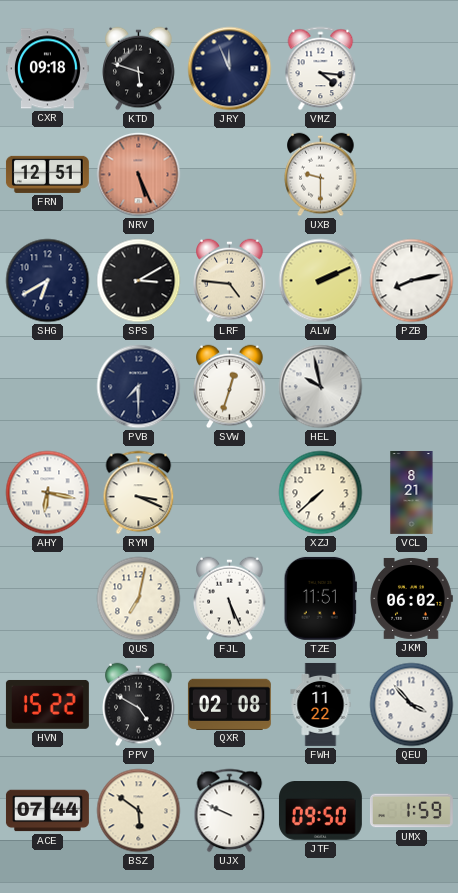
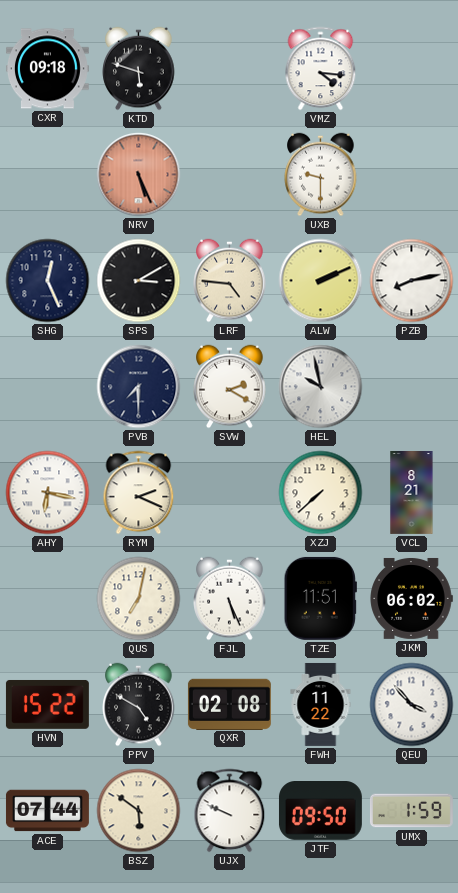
JRY: 11:56 -> none
FRN: 12:51 -> none
SHG: 6:40 -> 12:26
SVW: 12:33 -> 2:20
RYM: 3:19 -> 2:19
